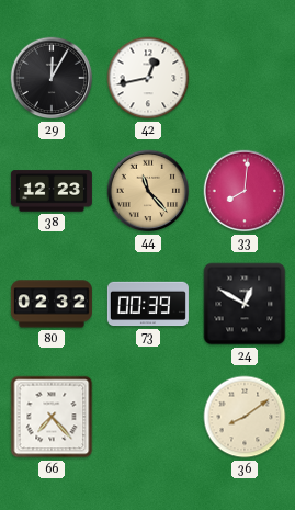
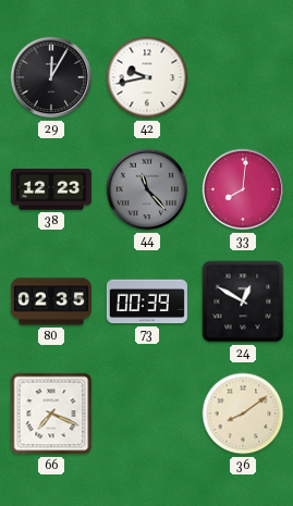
42: 12:43 -> 9:43
44 dial: champagne -> grey
80: 02:32 -> 02:35
66: 7:23 -> 7:19
